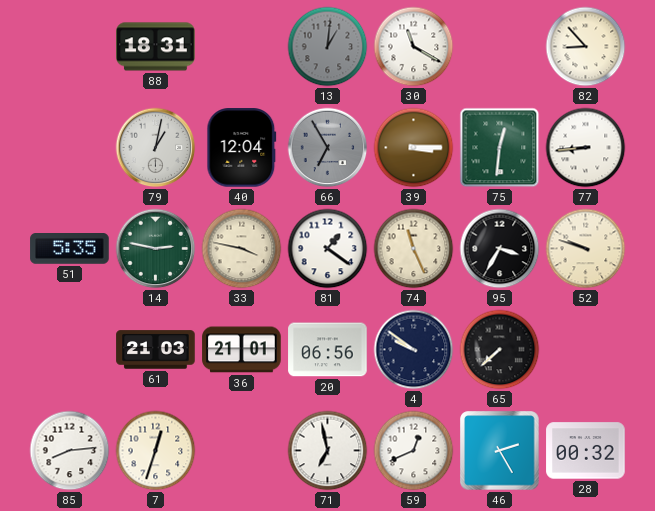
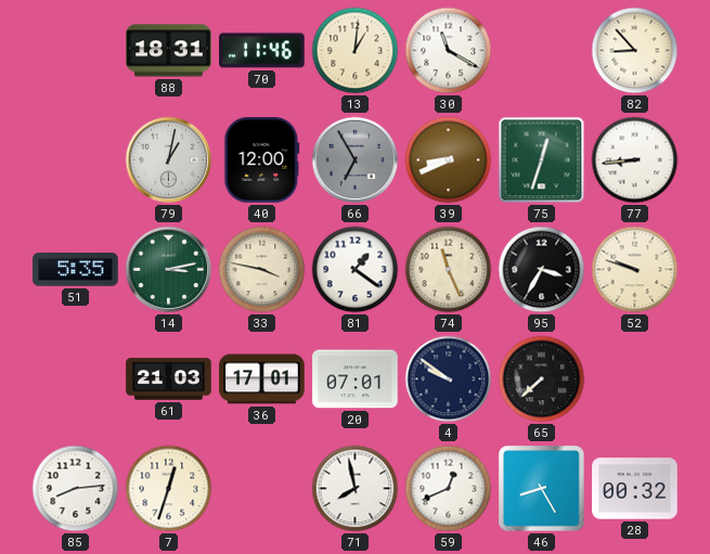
70: none -> 11:46
13 dial: grey -> cream
40: 12:04 -> 12:00
39: 3:15 -> 8:41
75: 12:31 -> 12:33
14: 2:47 -> 3:13
36: 21:01 -> 17:01
20: 06:56 -> 07:01
71: 6:58 -> 7:58
46: 2:25 -> 8:25
